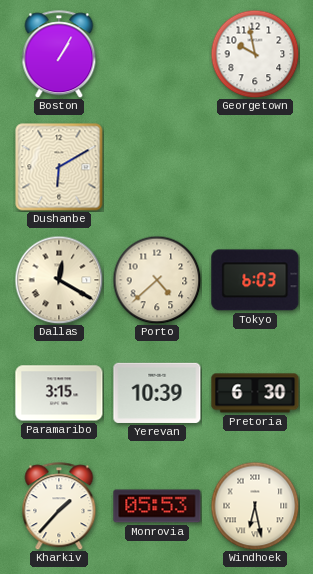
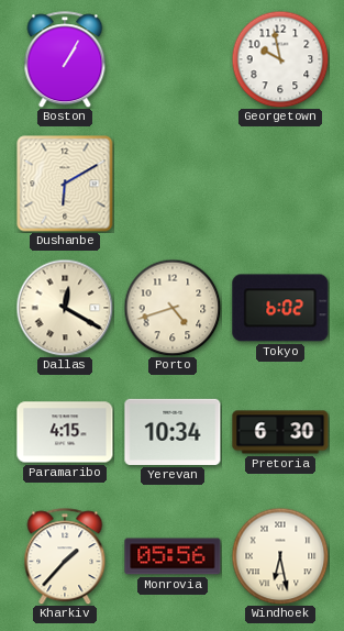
Porto: 4:38 -> 4:42
Tokyo: 6:03 -> 6:02
Paramaribo: 3:15 -> 4:15
Yerevan: 10:39 -> 10:34
Monrovia: 05:53 -> 05:56
